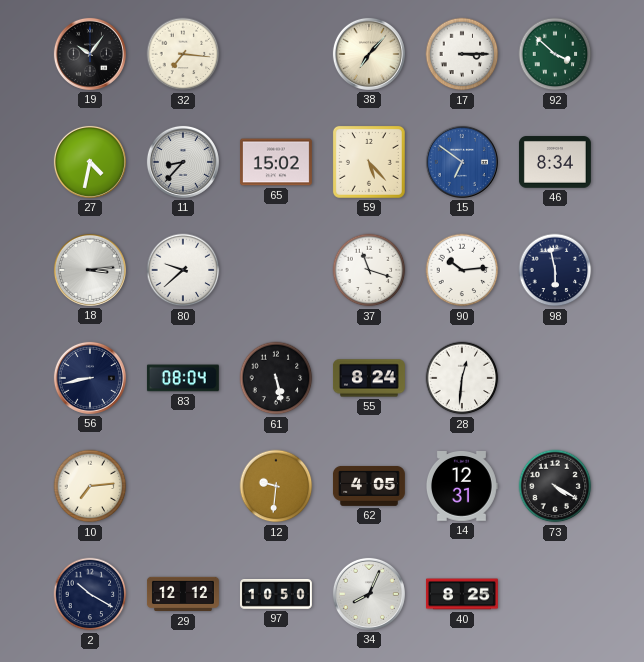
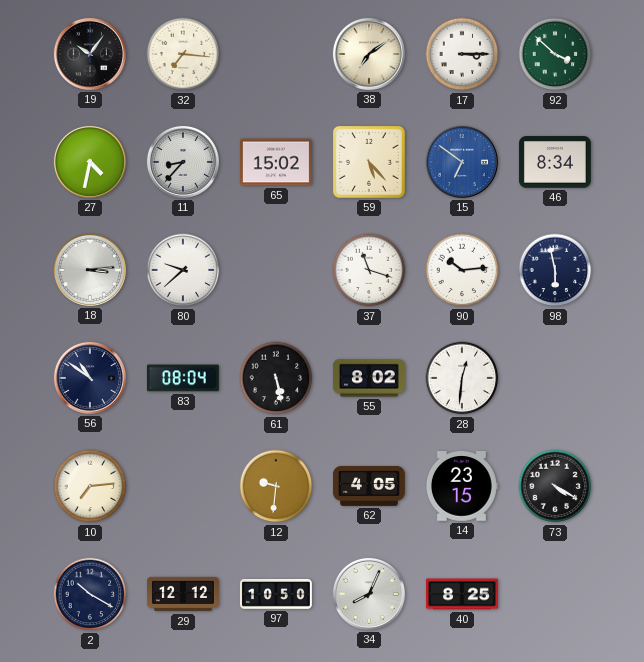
38: 7:07 -> 7:09
56: 8:43 -> 10:51
55: 8:24 -> 8:02
14: 12:31 -> 23:15
